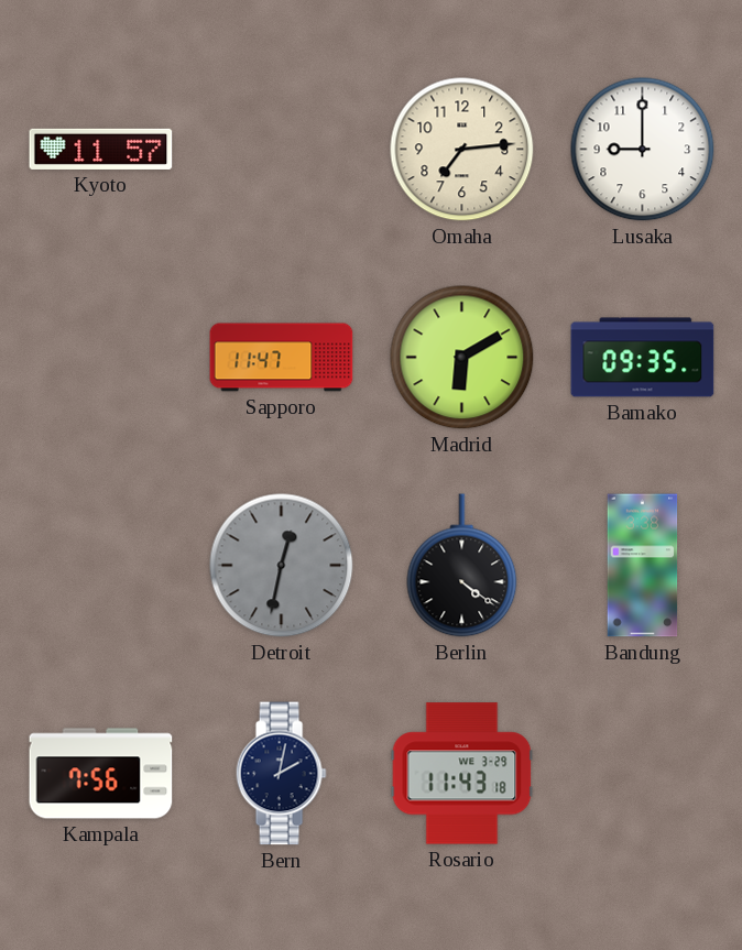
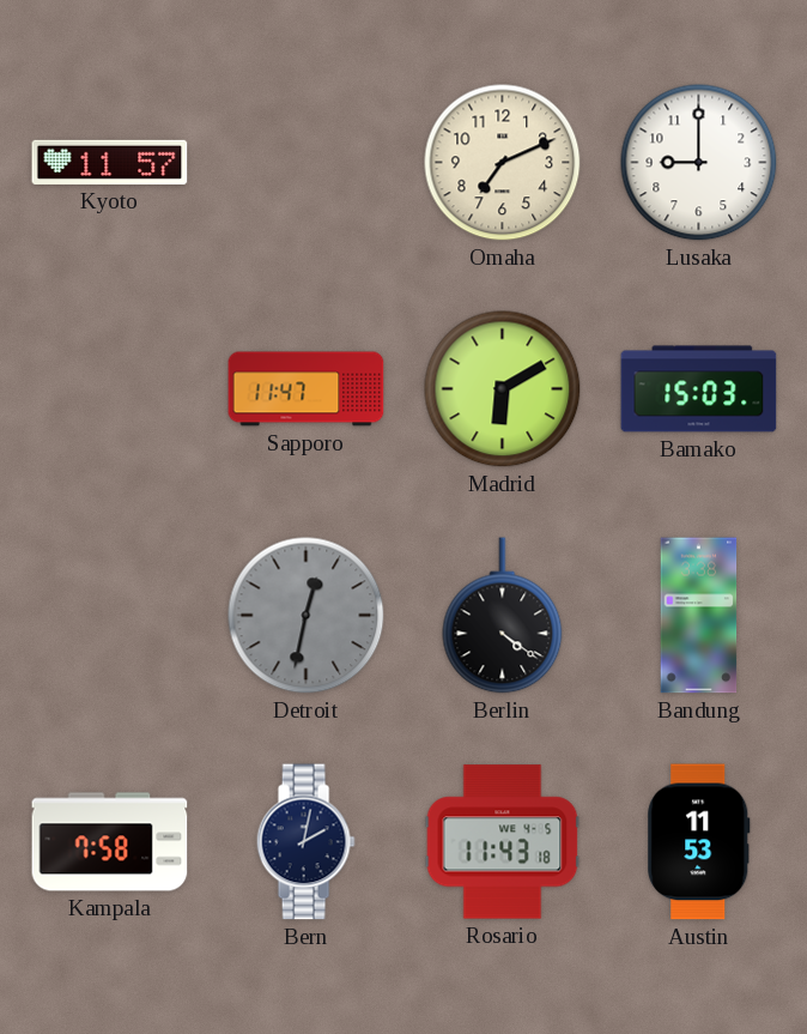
Omaha: 7:14 -> 7:11
Bamako: 09:35 -> 15:03
Kampala: 7:56 -> 7:58
Rosario date: WE 3-29 -> WE 4-5
Austin: none -> 11:53
